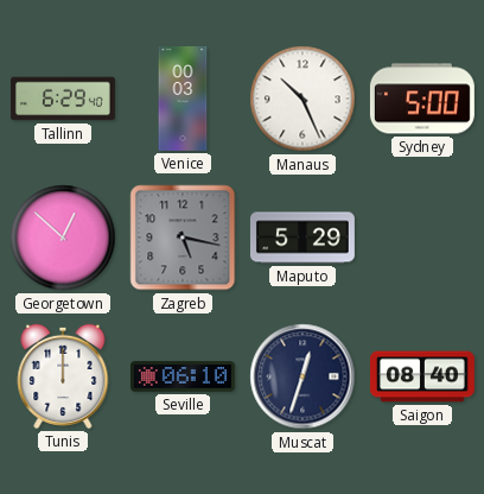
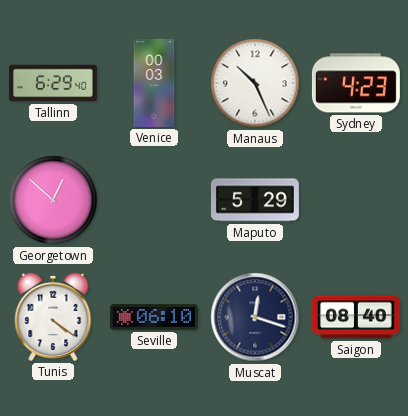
Sydney: 5:00 -> 4:23
Zagreb: 5:17 -> none
Tunis: 12:00 -> 4:21
Muscat: 12:33 -> 12:18
